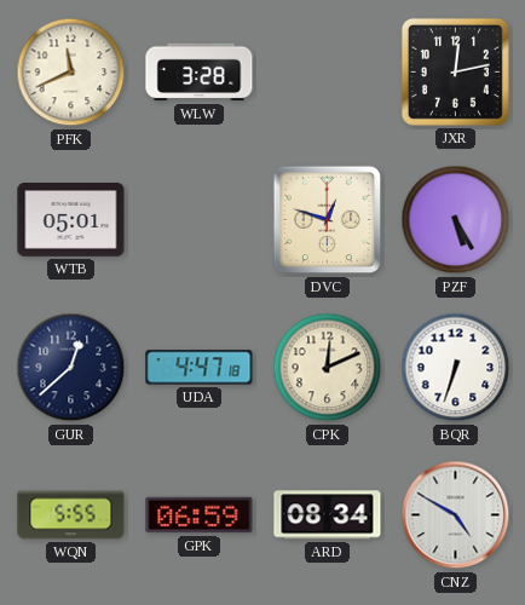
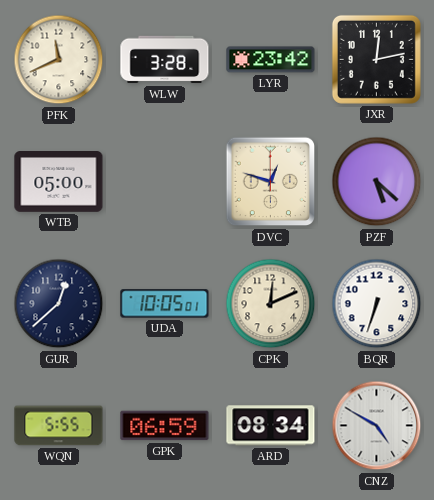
LYR: none -> 23:42
WTB: 05:01 -> 05:00
PZF: 5:25 -> 5:22
UDA: 4:47 -> 10:05
